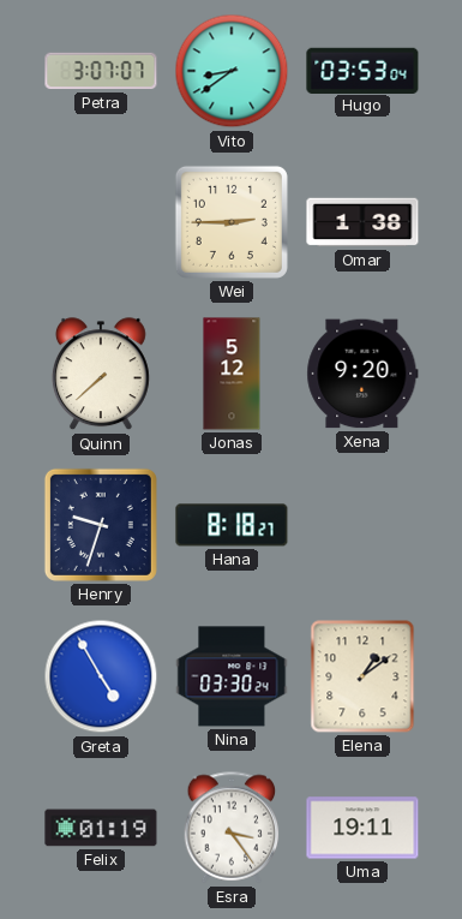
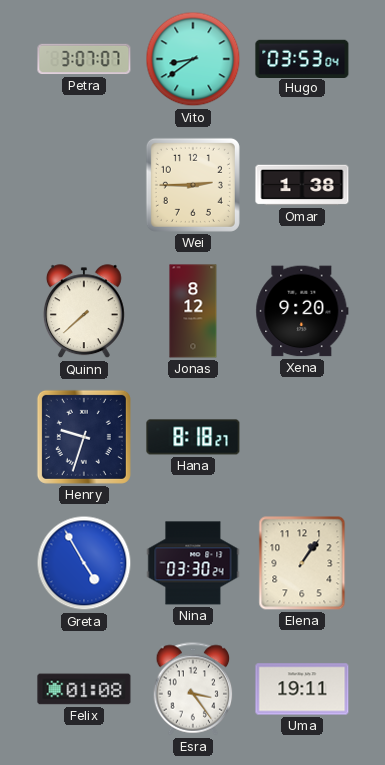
Jonas: 5:12 -> 8:12
Elena: 1:09 -> 1:06
Felix: 01:19 -> 01:08
